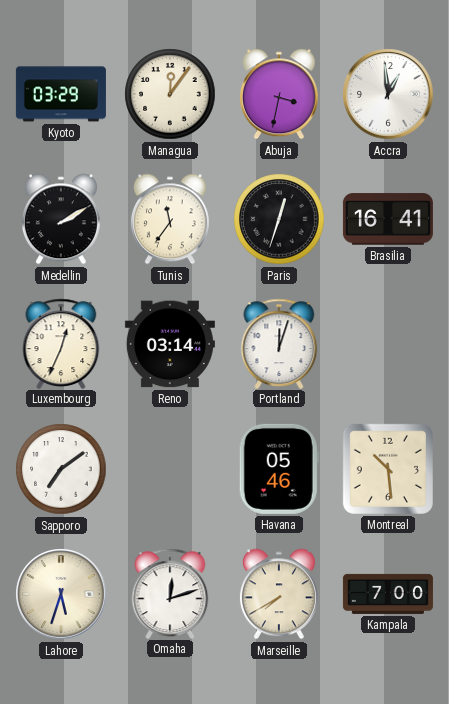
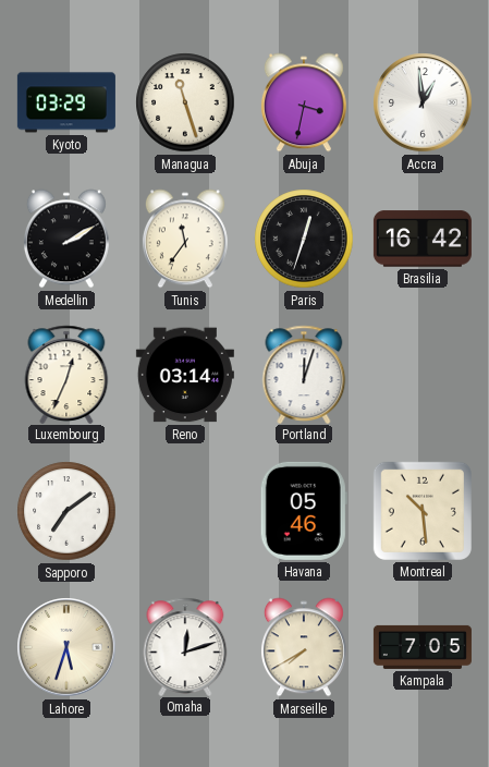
Managua: 12:06 -> 11:27
Brasilia: 16:41 -> 16:42
Kampala: 7:00 -> 7:05
